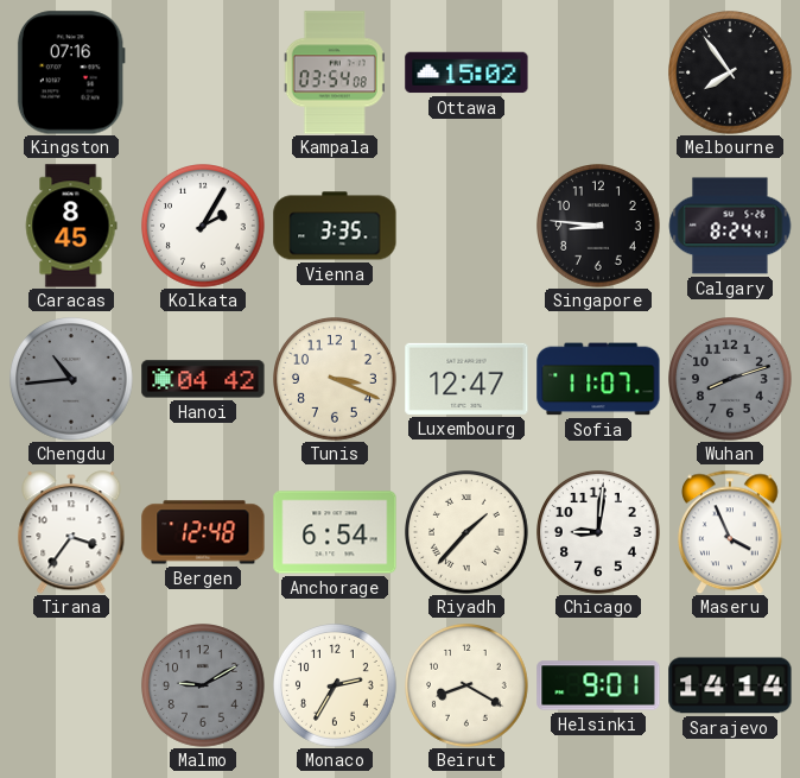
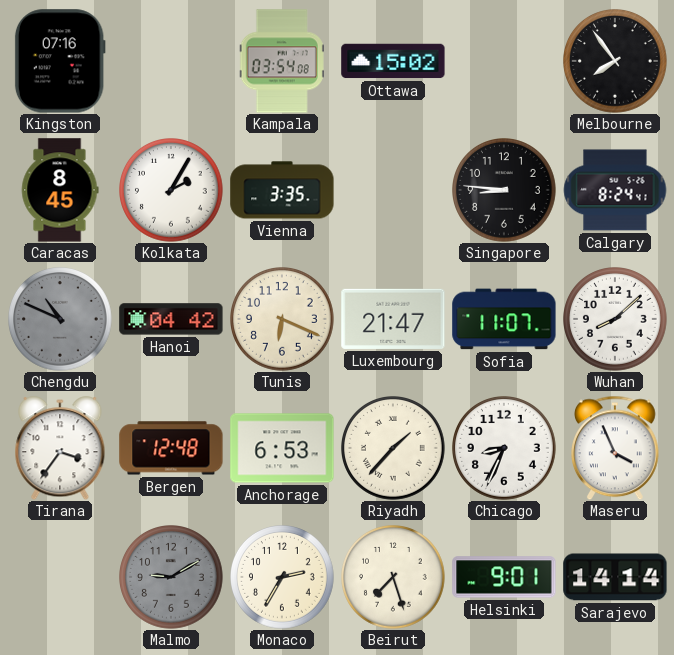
Chengdu: 10:44 -> 10:49
Tunis: 3:19 -> 6:19
Luxembourg: 12:47 -> 21:47
Wuhan: 8:12 -> 8:08
Wuhan dial: grey -> white
Anchorage: 6:54 -> 6:53
Chicago: 9:01 -> 8:34
Beirut: 8:20 -> 7:27
